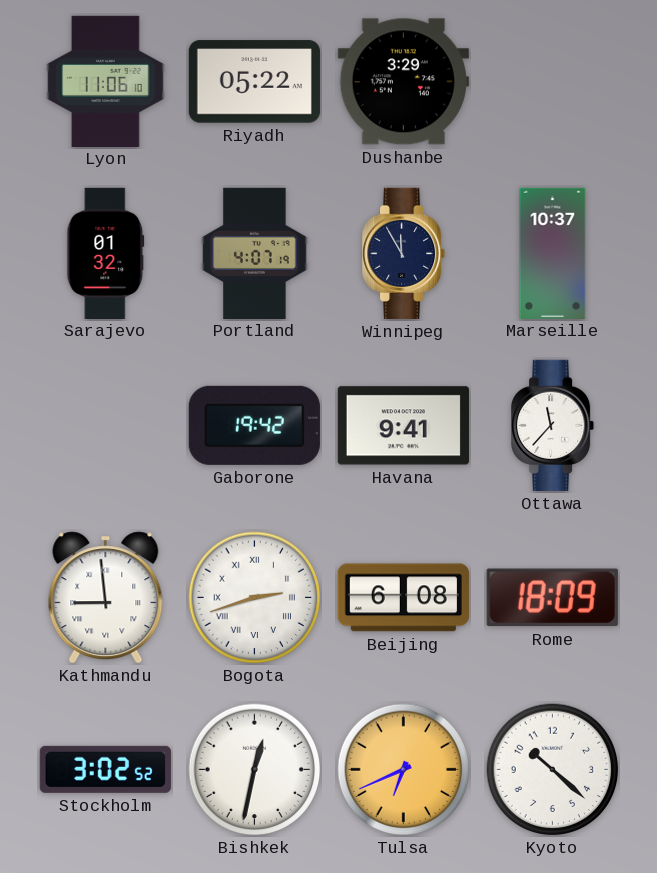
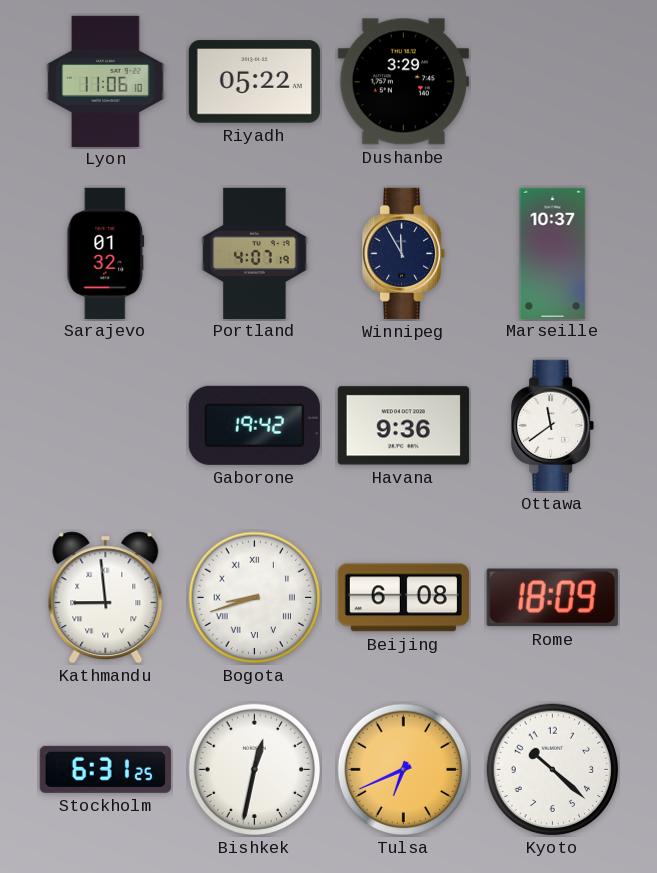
Havana: 9:41 -> 9:36
Ottawa: 11:37 -> 11:39
Bogota: 2:42 -> 8:42
Stockholm: 3:02 -> 6:31
